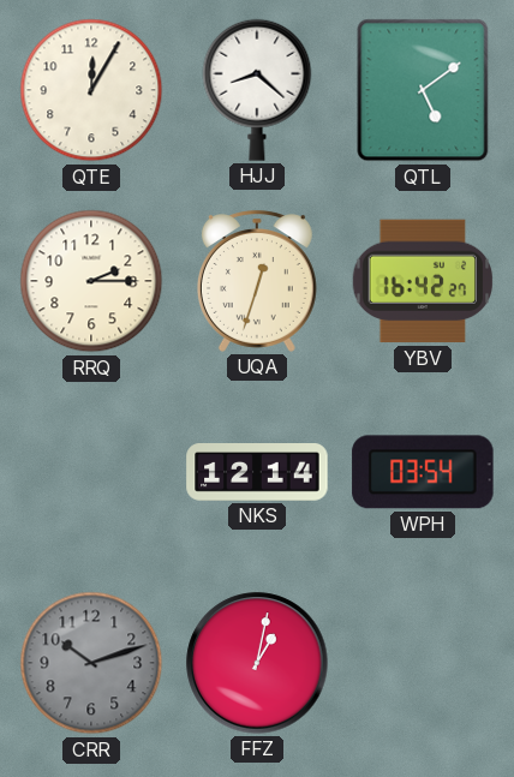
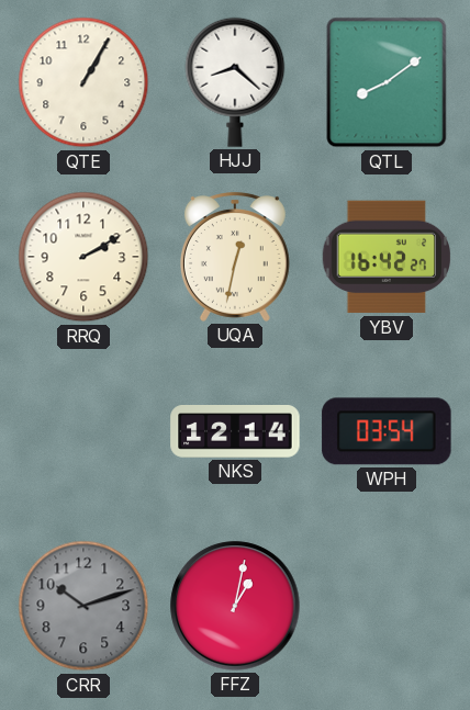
QTE: 12:05 -> 1:05
QTL: 5:09 -> 8:09
RRQ: 2:15 -> 2:10
UQA: 12:33 -> 12:32
